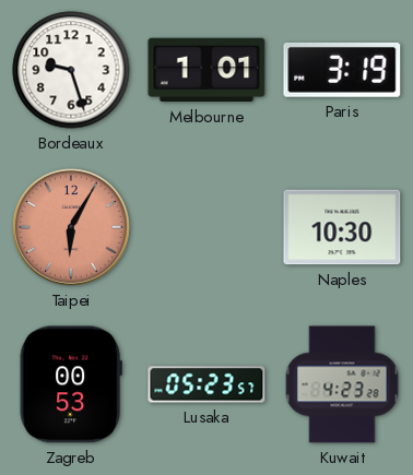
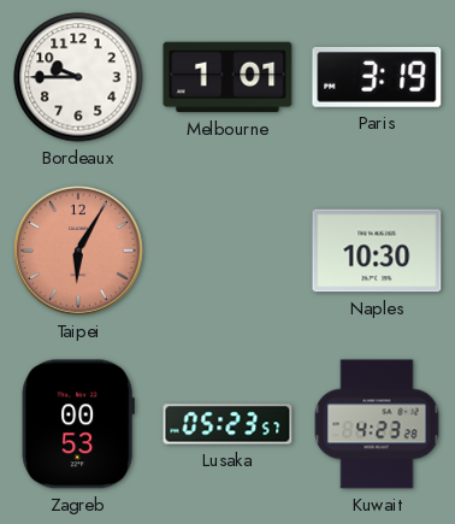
Bordeaux: 9:27 -> 9:45
